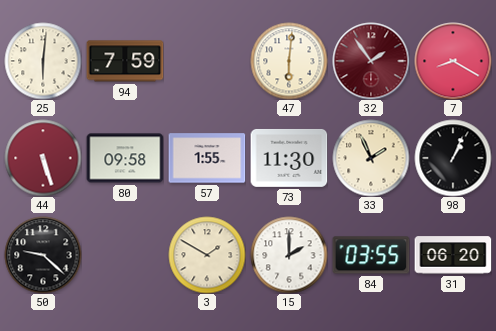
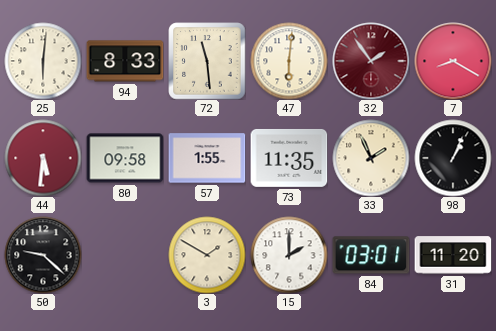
94: 7:59 -> 8:33
72: none -> 11:29
44: 5:27 -> 5:31
73: 11:30 -> 11:35
84: 03:55 -> 03:01
31: 06:20 -> 11:20
